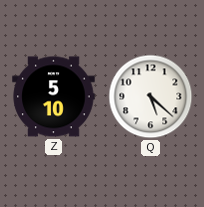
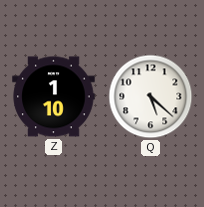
Z: 5:10 -> 1:10
